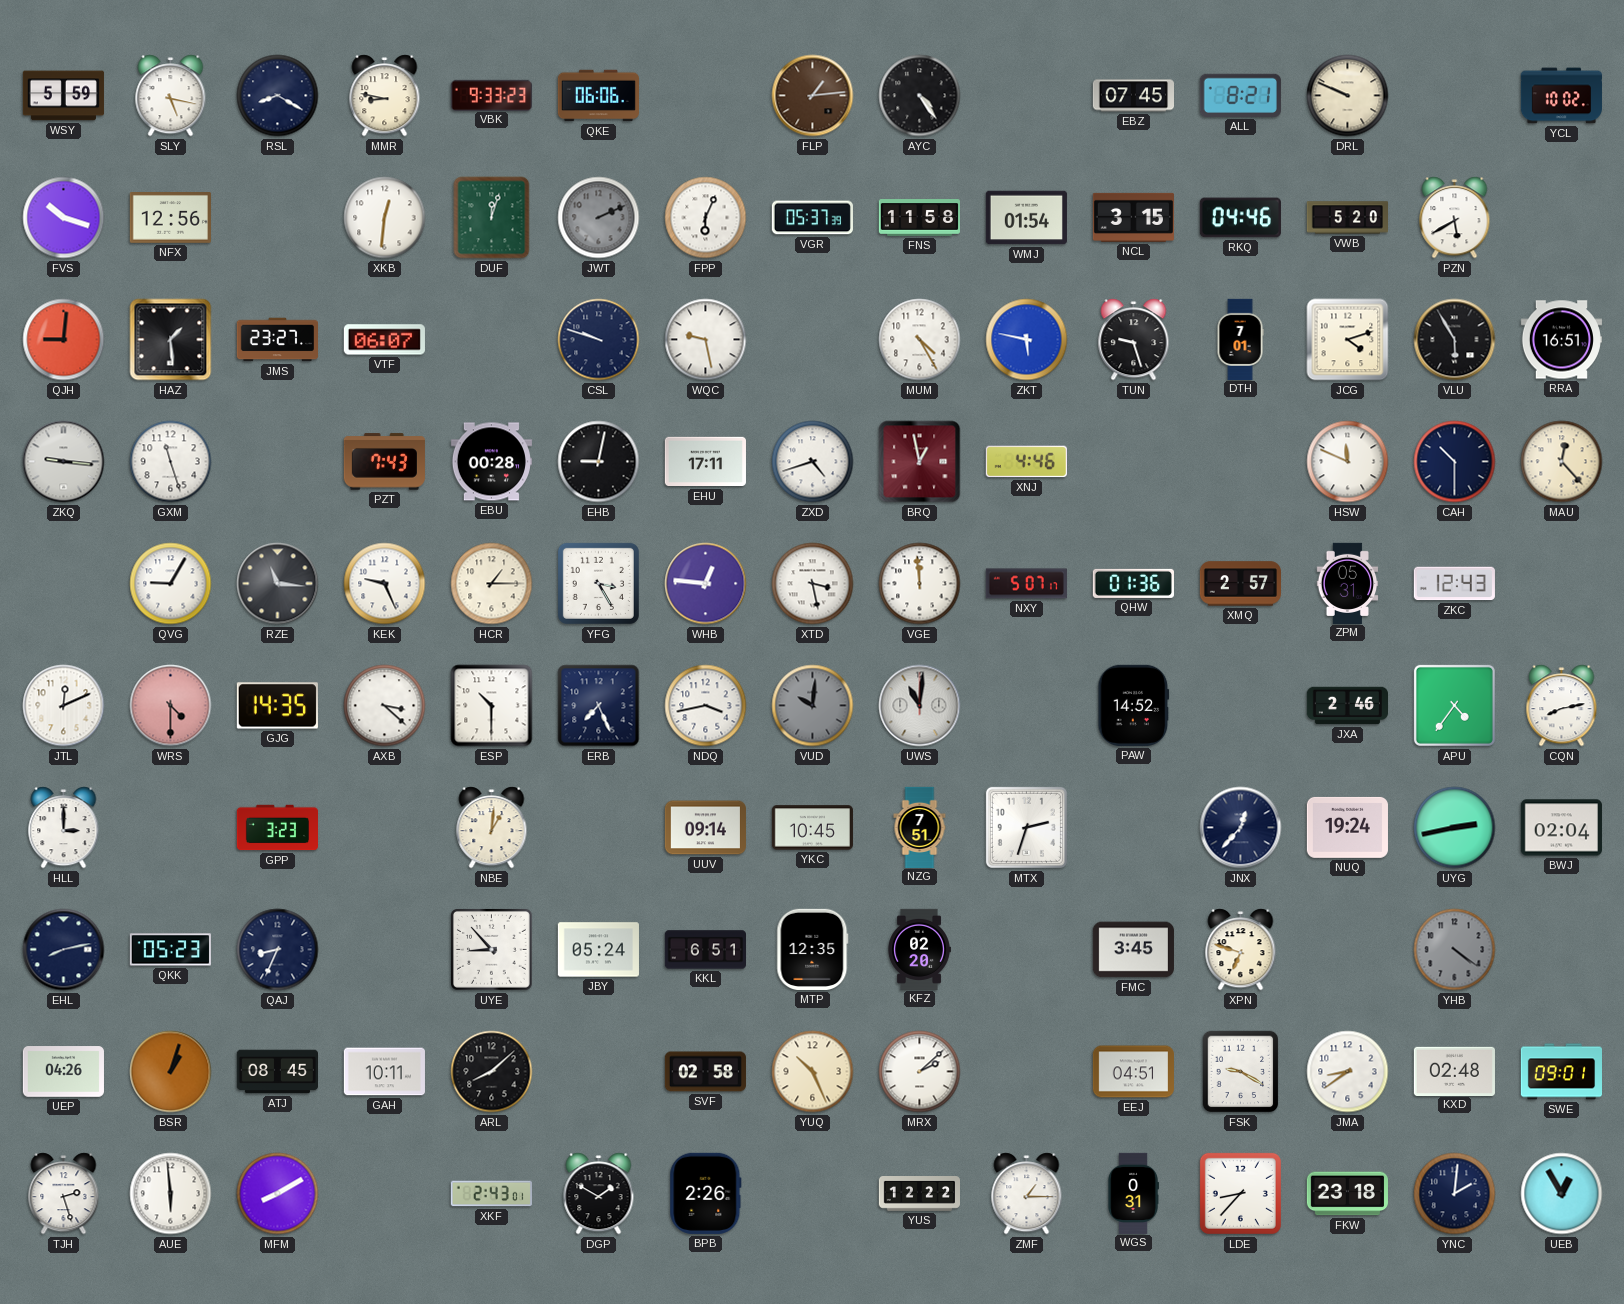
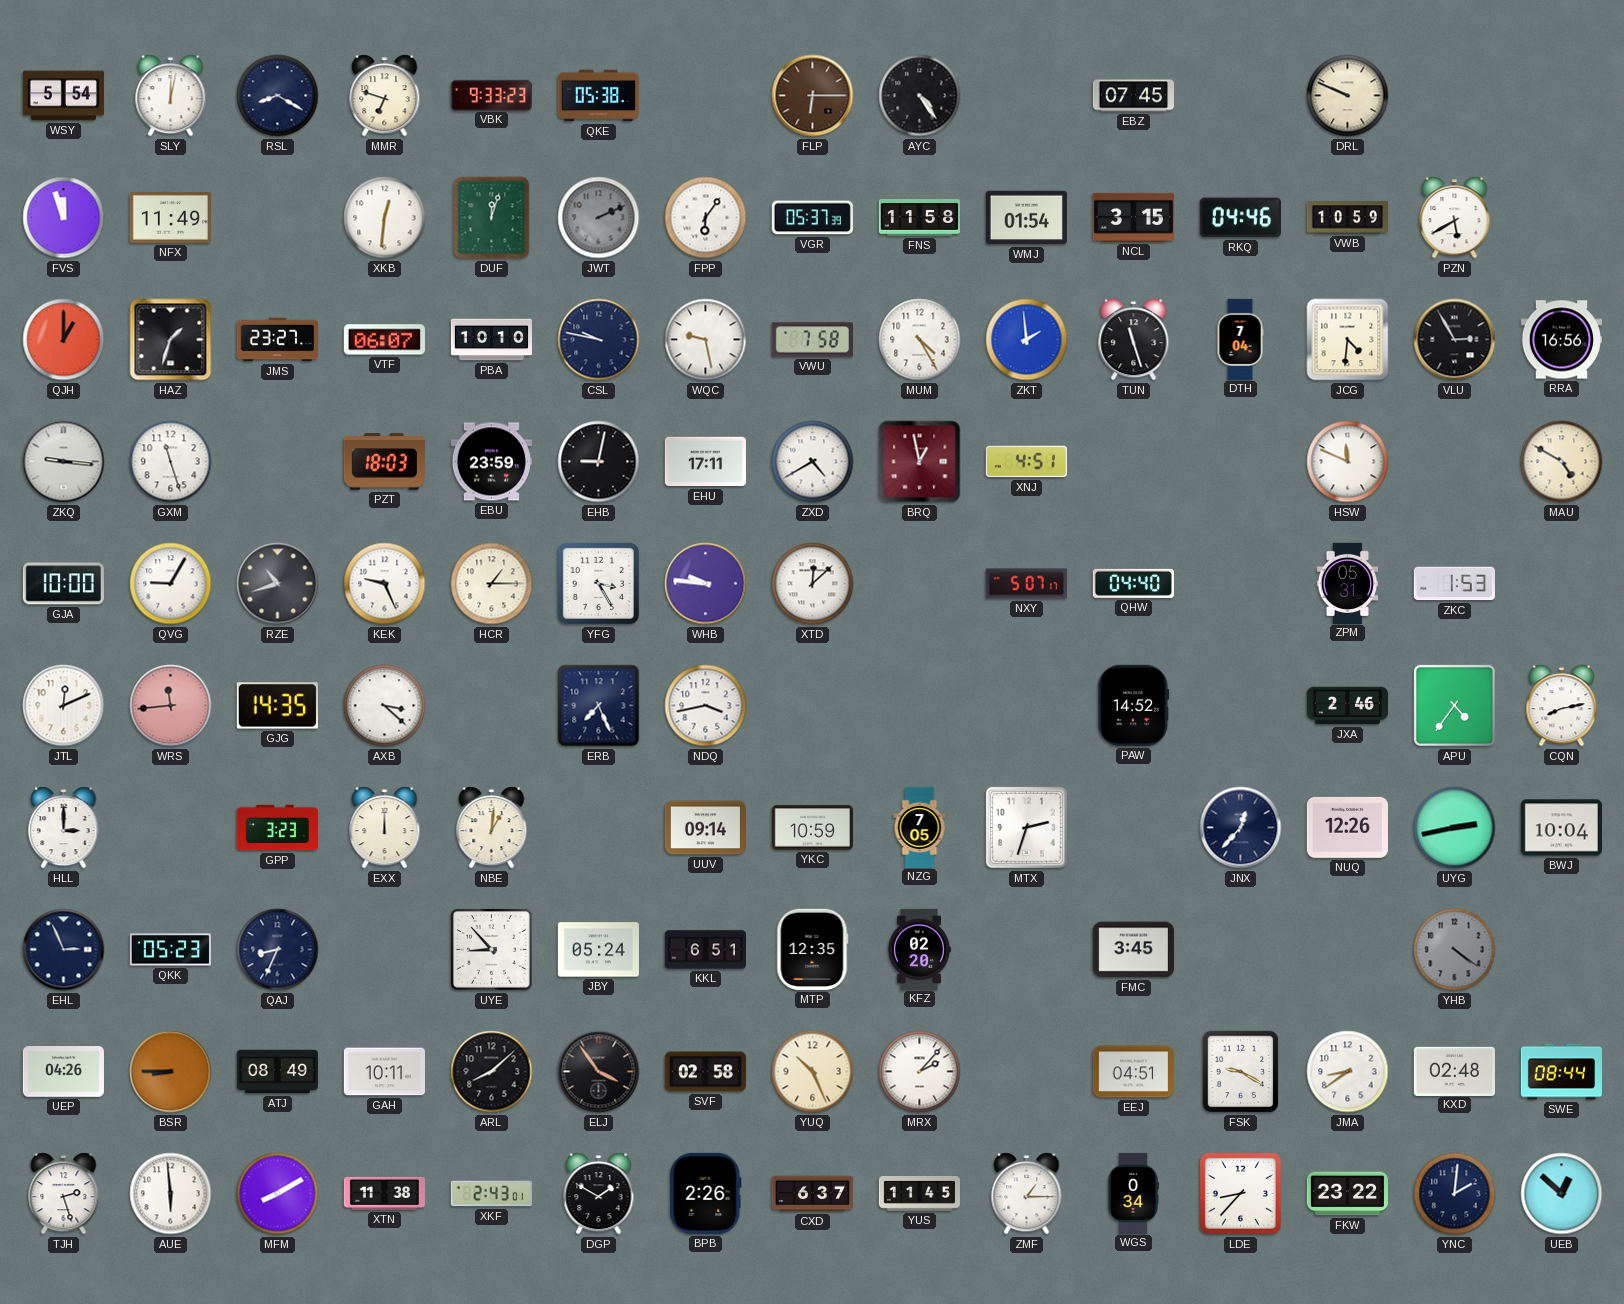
WSY: 5:59 -> 5:54
SLY: 5:17 -> 12:02
MMR: 8:47 -> 6:48
QKE: 06:06 -> 05:38
FLP: 1:14 -> 6:15
ALL: 8:21 -> none
YCL: 10:02 -> none
FVS: 10:18 -> 11:57
NFX: 12:56 -> 11:49
FPP: 6:04 -> 6:06
VWB: 5:20 -> 10:59
QJH: 9:01 -> 1:00
HAZ: 1:29 -> 1:33
PBA: none -> 10:10
CSL: 9:48 -> 9:47
VWU: none -> 7:58
ZKT: 5:47 -> 1:59
TUN: 9:27 -> 11:27
DTH: 7:01 -> 7:04
JCG: 4:12 -> 4:31
VLU: 5:55 -> 2:55
RRA: 16:51 -> 16:56
PZT: 7:43 -> 18:03
EBU: 00:28 -> 23:59
ZXD: 4:42 -> 4:40
XNJ: 4:46 -> 4:51
CAH: 10:30 -> none
MAU: 12:23 -> 4:50
GJA: none -> 10:00
RZE: 11:16 -> 10:42
WHB: 12:46 -> 9:46
XTD: 3:28 -> 12:08
VGE: 11:59 -> none
QHW: 01:36 -> 04:40
XMQ: 2:57 -> none
ZKC: 12:43 -> 1:53
WRS: 4:30 -> 11:44
ESP: 10:30 -> none
VUD: 10:01 -> none
UWS: 11:01 -> none
EXX: none -> 12:00
YKC: 10:45 -> 10:59
NZG: 7:51 -> 7:05
NUQ: 19:24 -> 12:26
BWJ: 02:04 -> 10:04
EHL: 8:13 -> 2:56
XPN: 6:48 -> none
BSR: 1:03 -> 8:45
ATJ: 08:45 -> 08:49
ELJ: none -> 3:54
MRX: 2:08 -> 2:07
SWE: 09:01 -> 08:44
XTN: none -> 11:38
CXD: none -> 6:37
YUS: 12:22 -> 11:45
WGS: 0:31 -> 0:34
FKW: 23:18 -> 23:22
UEB: 12:55 -> 12:52
